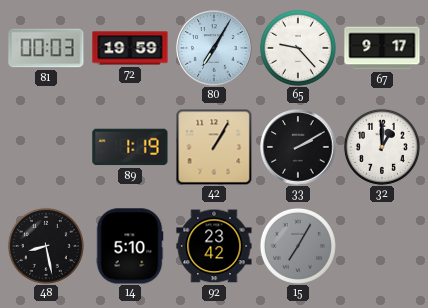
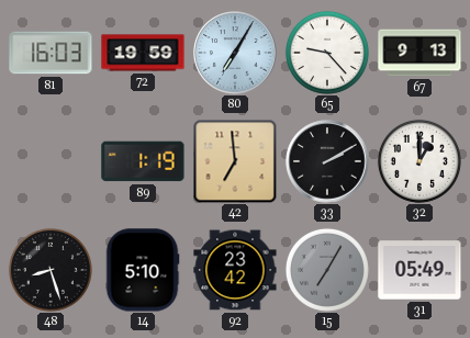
81: 00:03 -> 16:03
67: 9:17 -> 9:13
42: 1:05 -> 6:59
48: 8:28 -> 8:27
31: none -> 05:49
